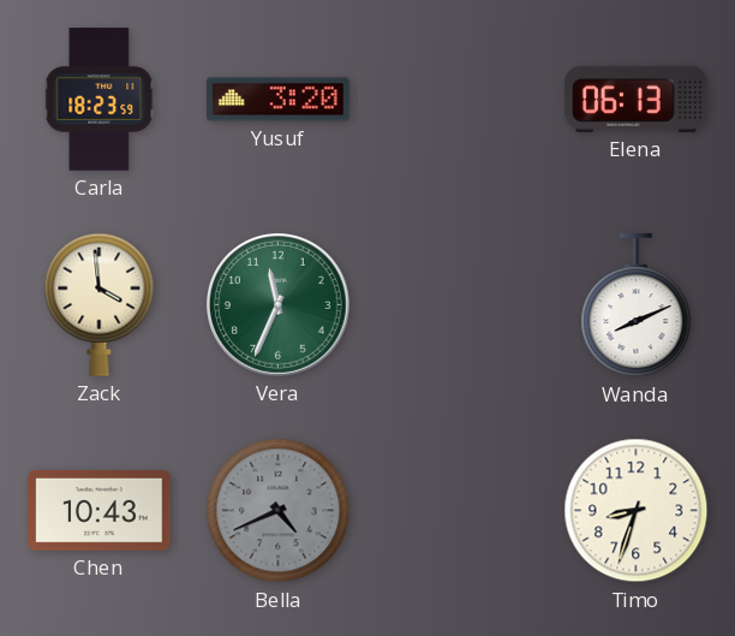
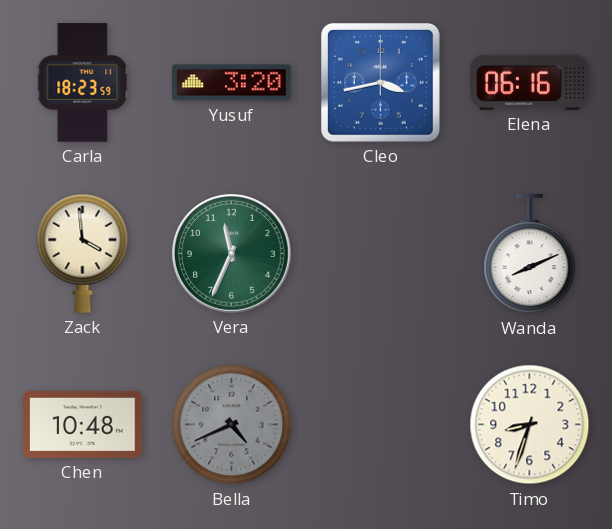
Cleo: none -> 3:43
Elena: 06:13 -> 06:16
Chen: 10:43 -> 10:48
